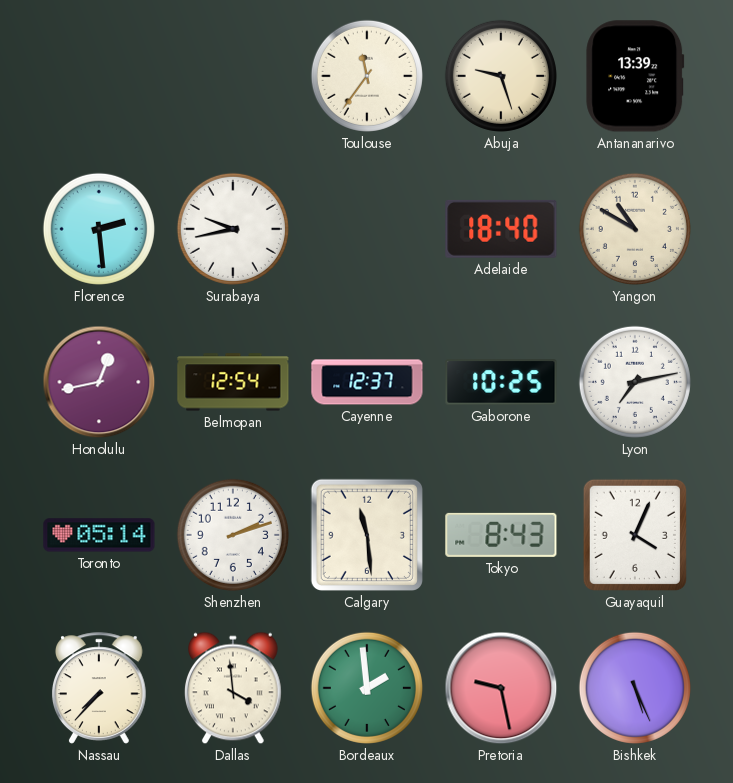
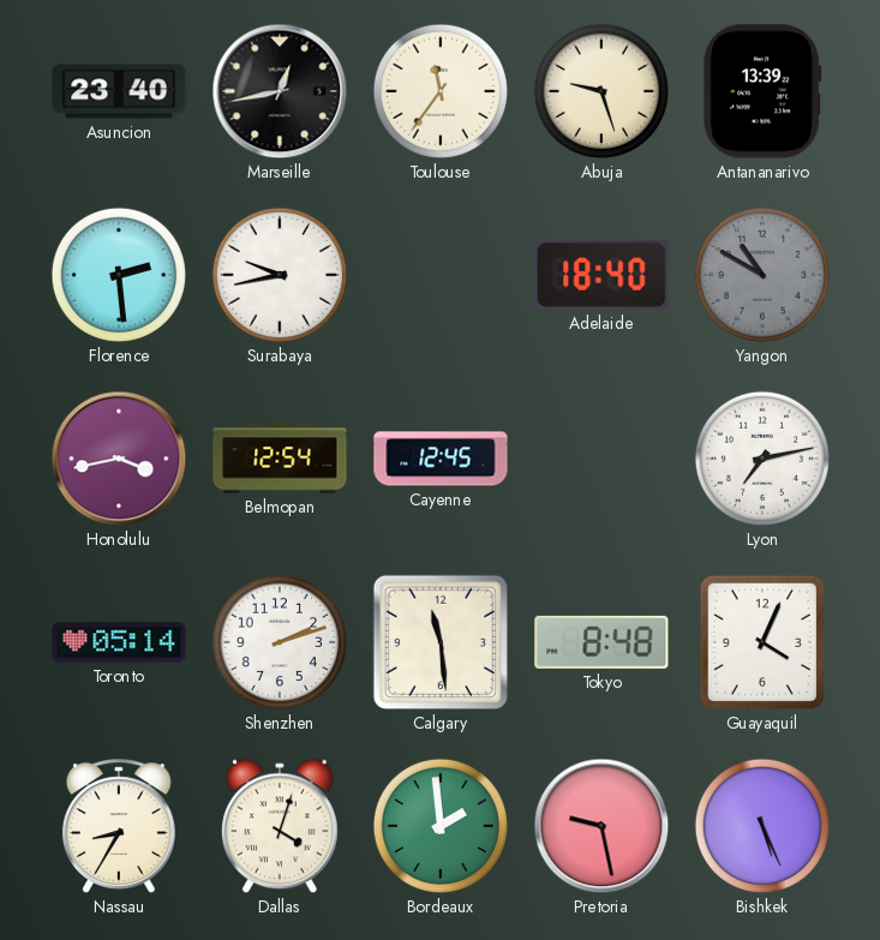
Asuncion: none -> 23:40
Marseille: none -> 12:43
Yangon dial: cream -> grey
Honolulu: 12:43 -> 3:43
Cayenne: 12:37 -> 12:45
Gaborone: 10:25 -> none
Tokyo: 8:43 -> 8:48
Nassau: 7:37 -> 8:35
Dallas: 3:59 -> 4:03
